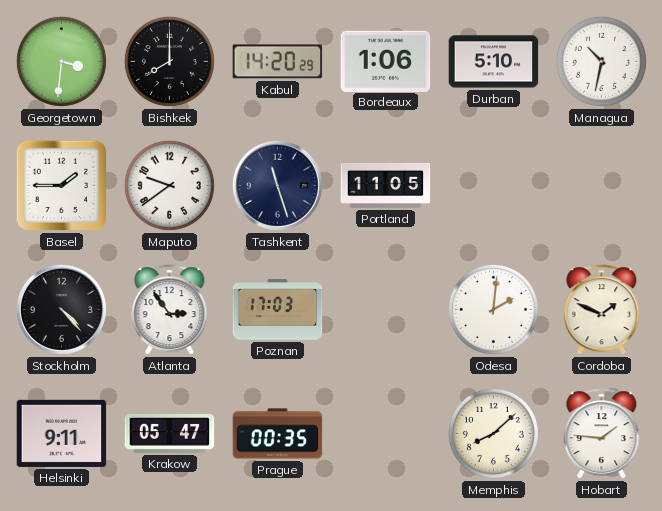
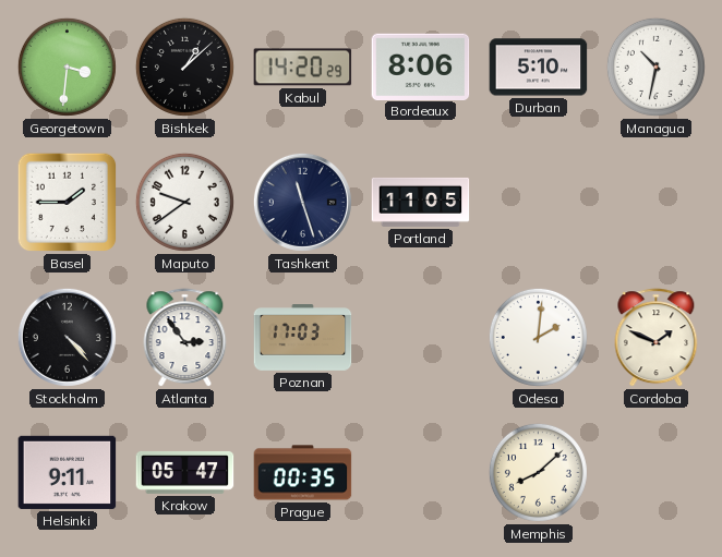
Bishkek: 8:00 -> 1:08
Bordeaux: 1:06 -> 8:06
Hobart: 1:46 -> none
